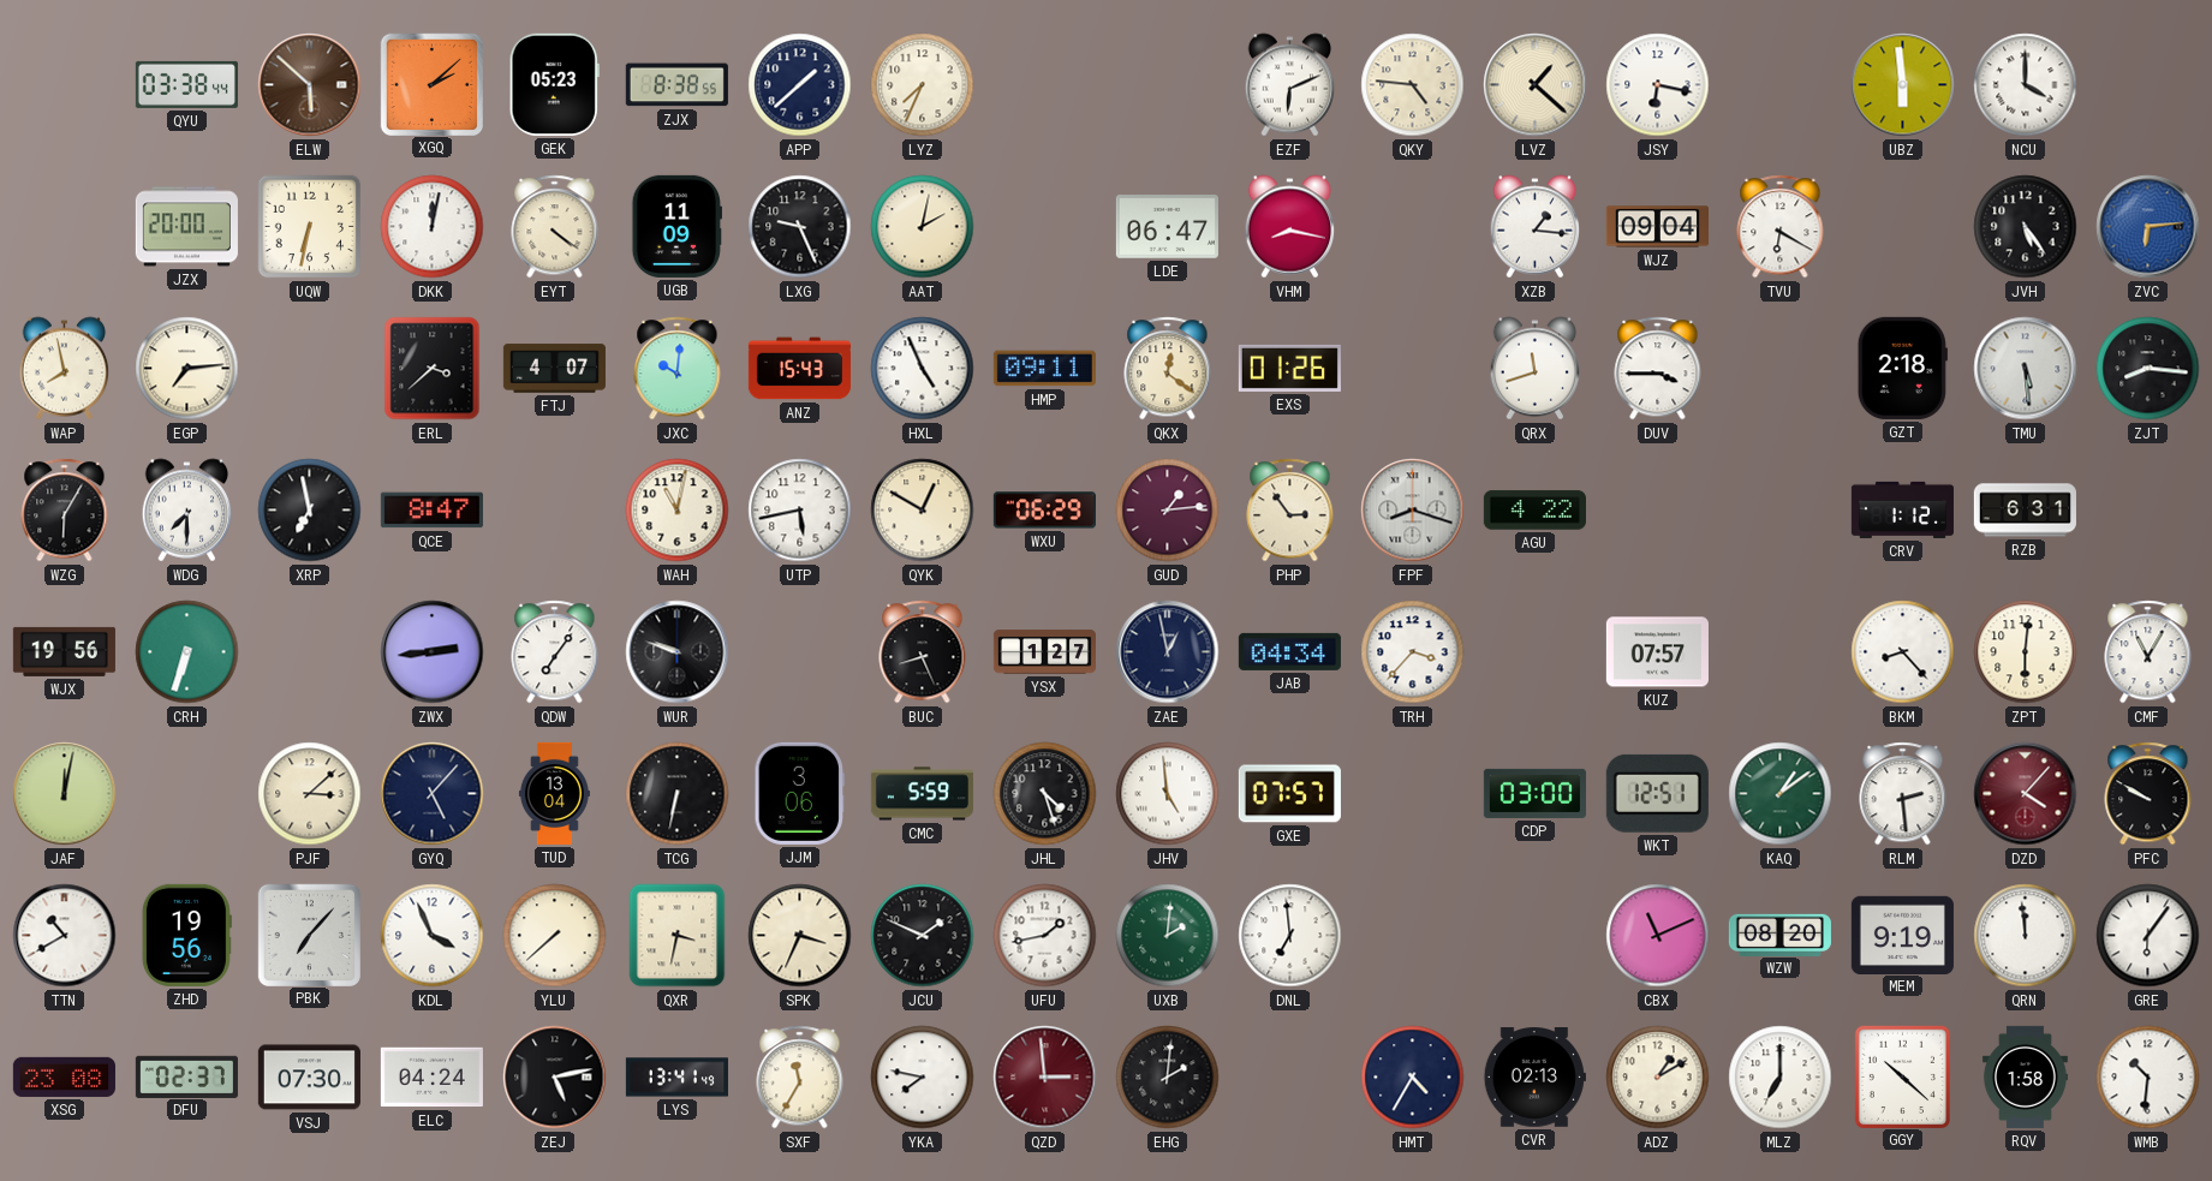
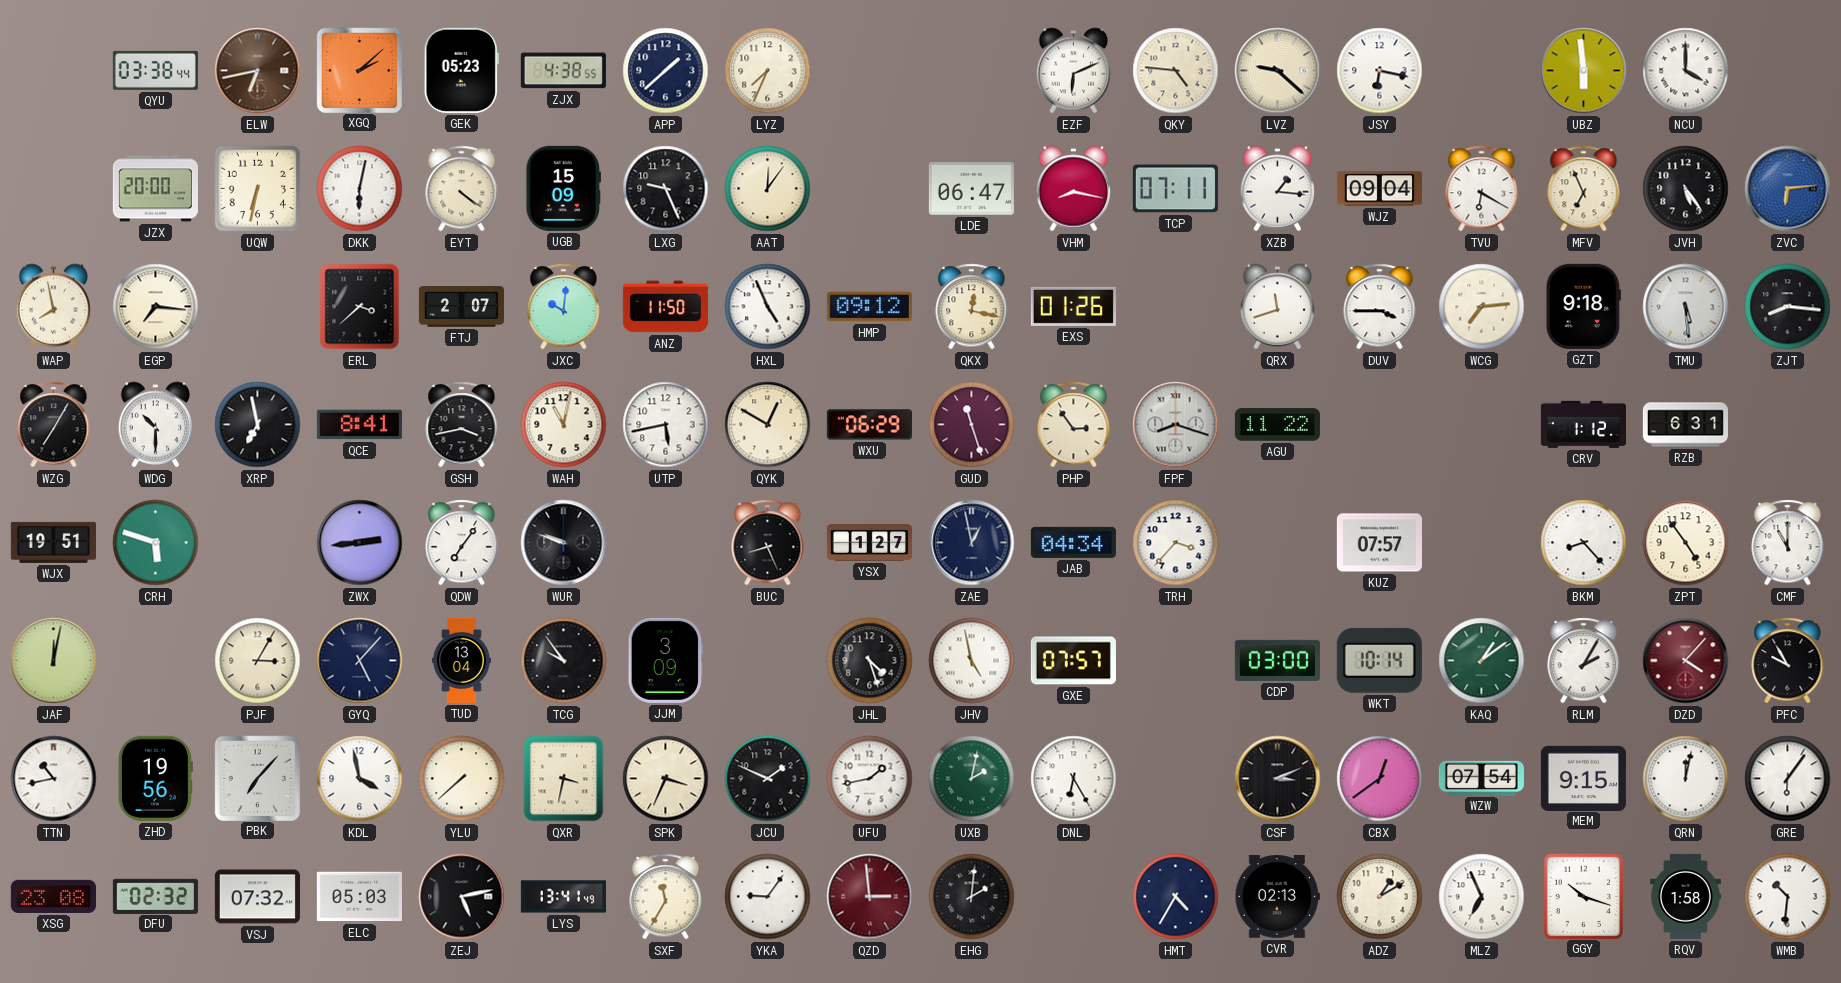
ELW: 5:52 -> 6:43
ZJX: 8:38 -> 4:38
LVZ: 1:22 -> 9:22
DKK: 12:02 -> 6:02
UGB: 11:09 -> 15:09
AAT: 2:02 -> 12:06
TCP: none -> 07:11
MFV: none -> 6:56
EGP: 7:14 -> 7:16
FTJ: 4:07 -> 2:07
ANZ: 15:43 -> 11:50
HMP: 09:11 -> 09:12
QKX: 12:21 -> 12:17
WCG: none -> 7:14
GZT: 2:18 -> 9:18
WZG: 6:05 -> 7:05
WDG: 7:30 -> 10:30
QCE: 8:47 -> 8:41
GSH: none -> 3:43
GUD: 1:14 -> 11:27
AGU: 4:22 -> 11:22
WJX: 19:56 -> 19:51
CRH: 6:33 -> 5:48
ZPT: 6:01 -> 4:54
CMF: 11:05 -> 11:00
PJF: 3:08 -> 3:05
TCG: 6:32 -> 9:54
JJM: 3:06 -> 3:09
CMC: 5:59 -> none
JHV: 4:59 -> 4:58
WKT: 12:51 -> 10:14
RLM: 2:29 -> 2:05
PFC: 9:50 -> 9:55
TTN: 10:40 -> 10:43
KDL: 3:56 -> 3:58
UXB: 2:01 -> 2:02
DNL: 6:59 -> 6:25
CSF: none -> 3:11
CBX: 11:11 -> 12:39
WZW: 08:20 -> 07:54
MEM: 9:19 -> 9:15
QRN: 11:59 -> 12:02
DFU: 02:37 -> 02:32
VSJ: 07:30 -> 07:32
ELC: 04:24 -> 05:03
YKA: 7:47 -> 9:06
MLZ: 7:00 -> 6:56
GGY: 10:22 -> 10:18
